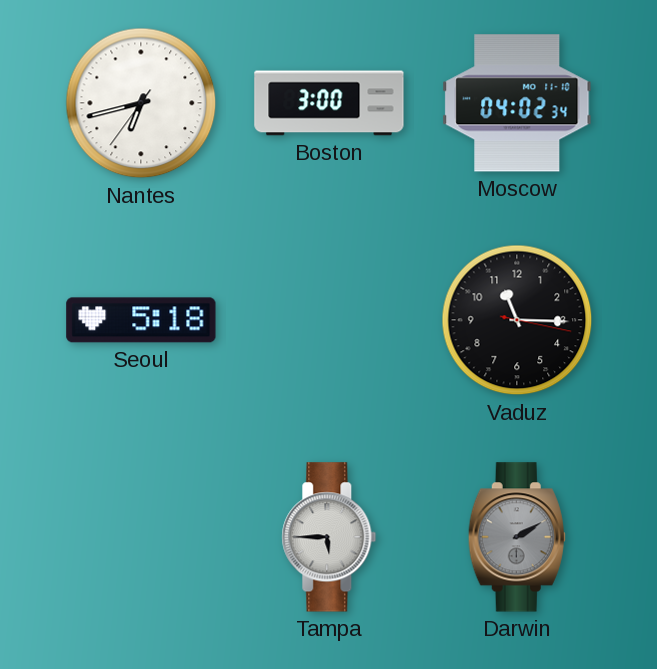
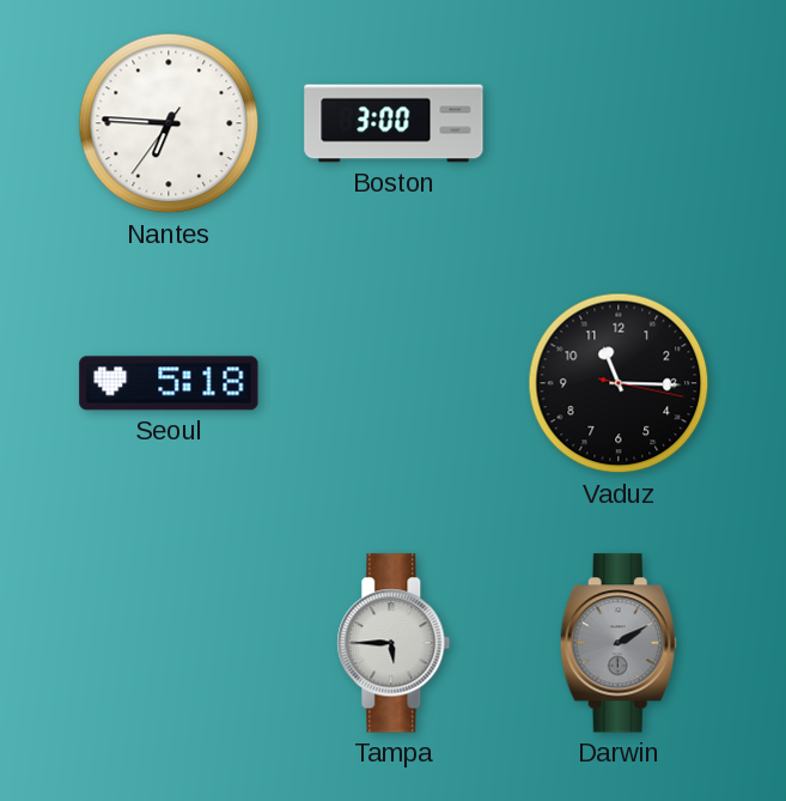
Nantes: 6:42 -> 6:45
Moscow: 04:02 -> none
